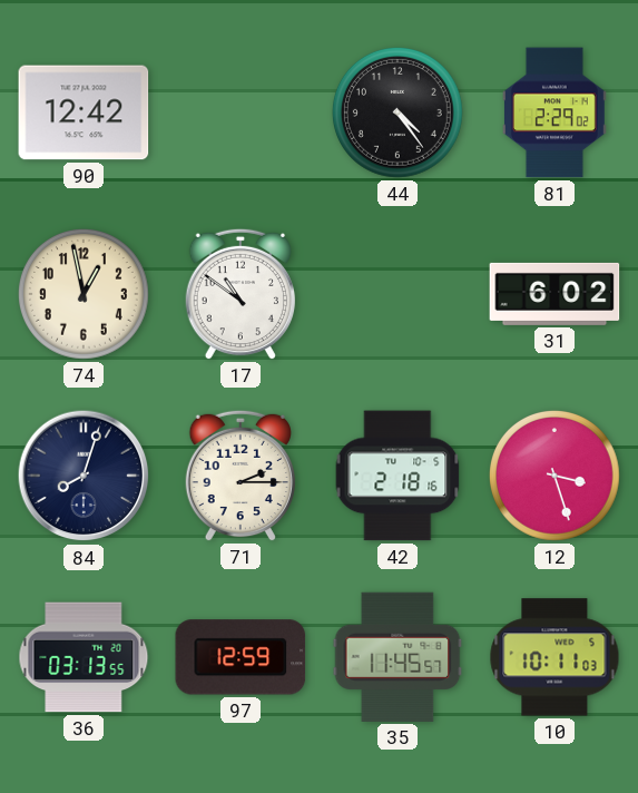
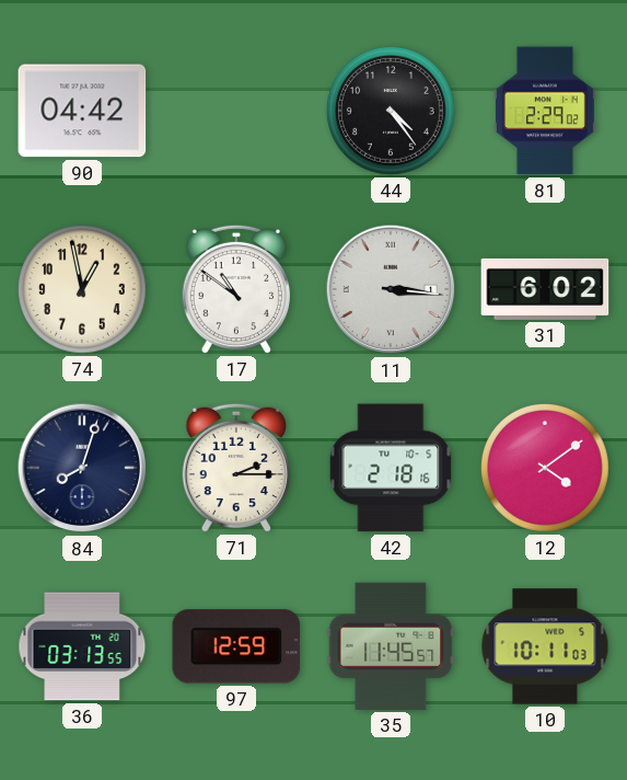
90: 12:42 -> 04:42
11: none -> 3:16
12: 3:27 -> 4:09
